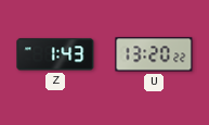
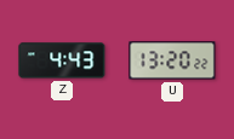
Z: 1:43 -> 4:43
